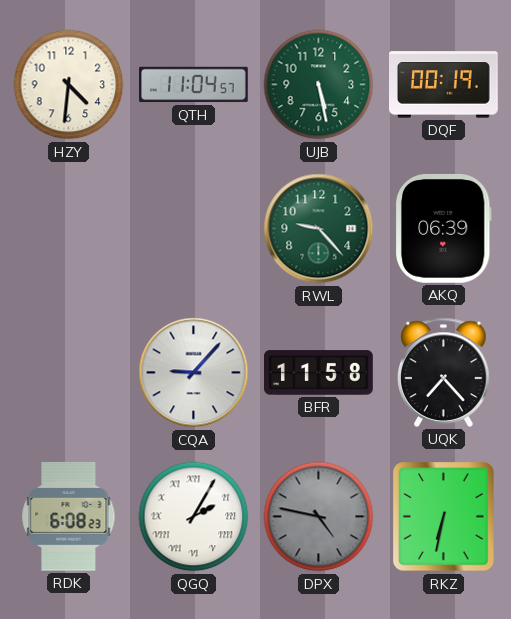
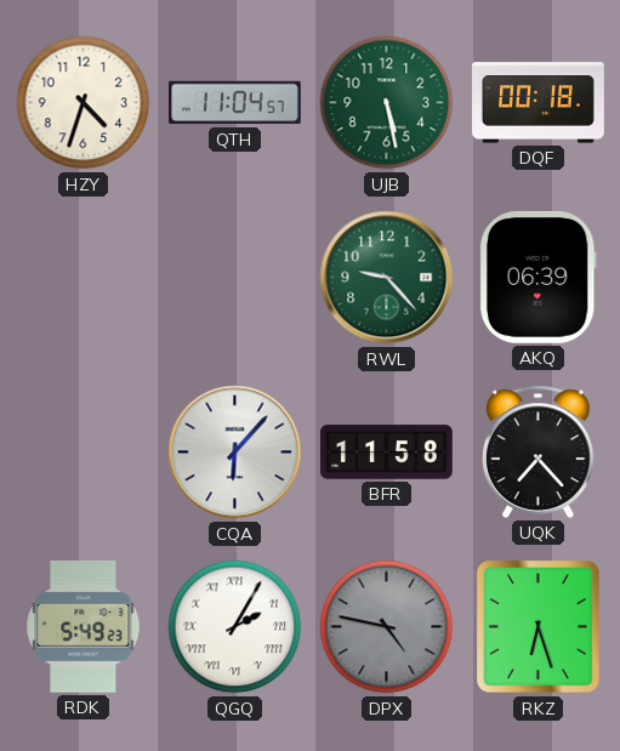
HZY: 4:31 -> 4:33
DQF: 00:19 -> 00:18
CQA: 9:07 -> 6:07
RDK: 6:08 -> 5:49
RKZ: 6:32 -> 6:27
